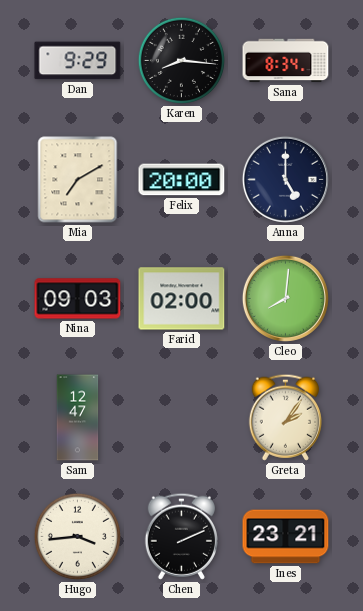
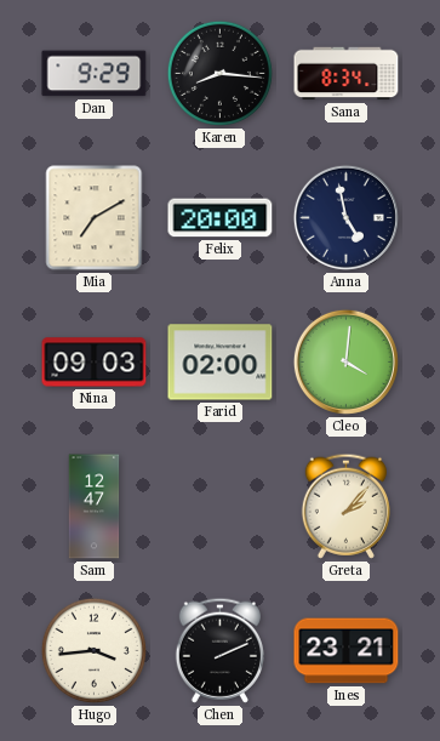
Anna: 5:00 -> 4:58
Cleo: 8:01 -> 4:01
Greta: 2:06 -> 2:07
